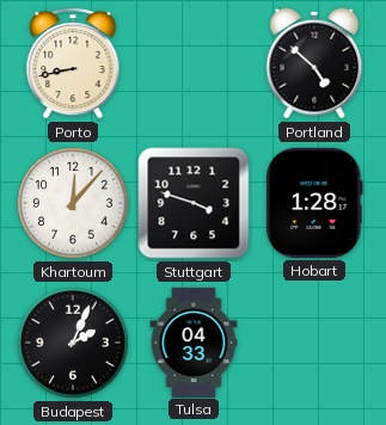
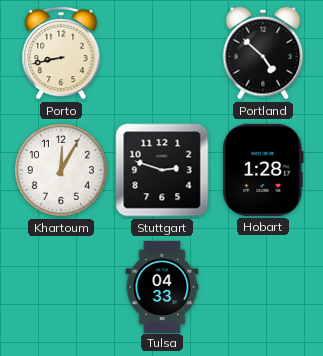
Khartoum: 12:07 -> 12:05
Stuttgart: 3:48 -> 2:48
Budapest: 2:04 -> none
